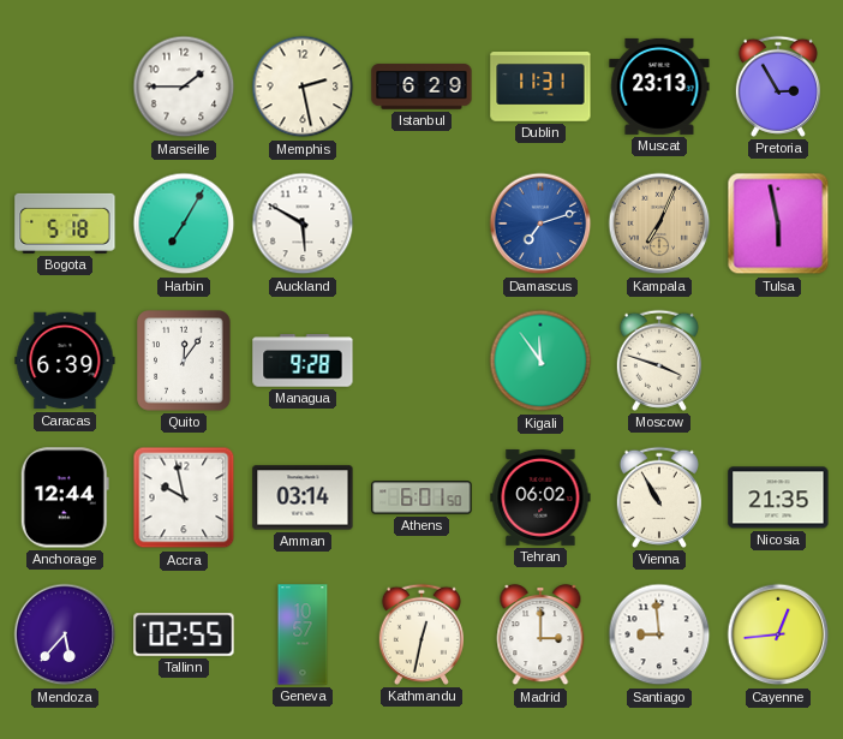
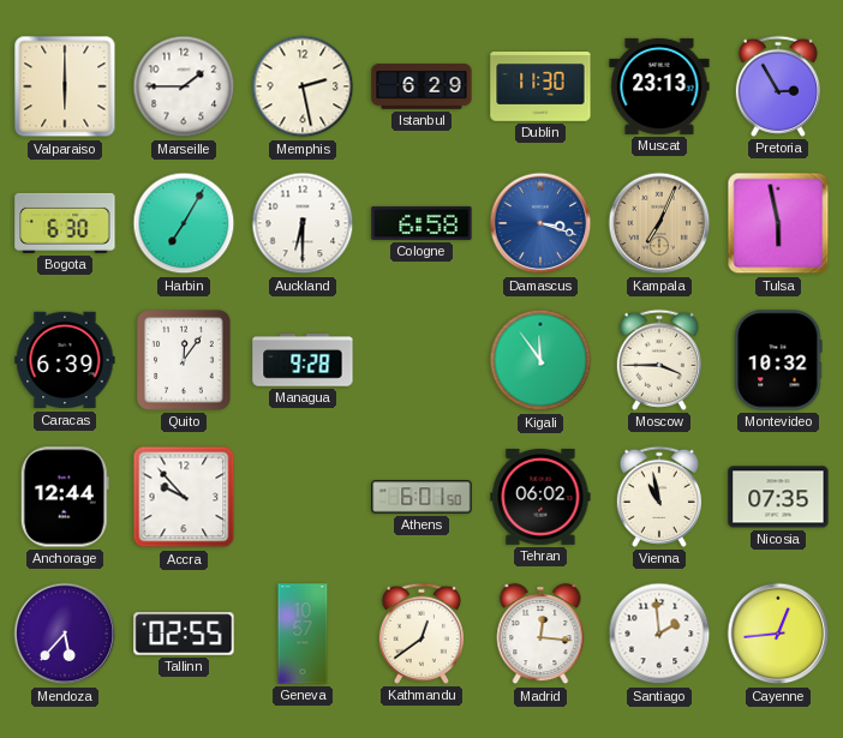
Valparaiso: none -> 6:00
Dublin: 11:31 -> 11:30
Bogota: 5:18 -> 6:30
Auckland: 5:50 -> 6:30
Cologne: none -> 6:58
Damascus: 7:12 -> 3:18
Moscow: 3:48 -> 3:45
Montevideo: none -> 10:32
Accra: 9:58 -> 9:53
Amman: 03:14 -> none
Vienna: 10:55 -> 10:58
Nicosia: 21:35 -> 07:35
Kathmandu: 12:32 -> 12:39
Madrid: 3:00 -> 12:16
Santiago: 8:59 -> 1:59
